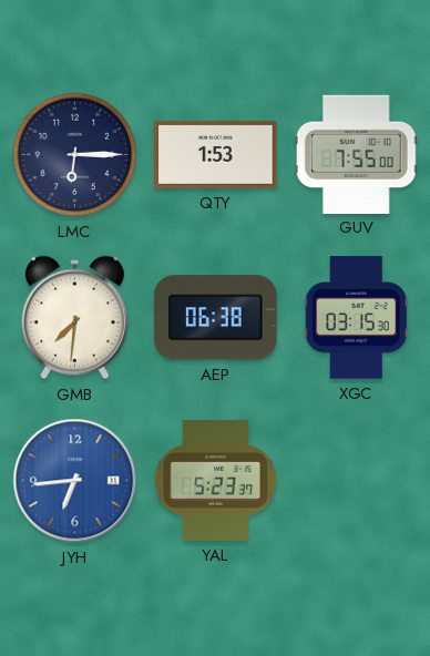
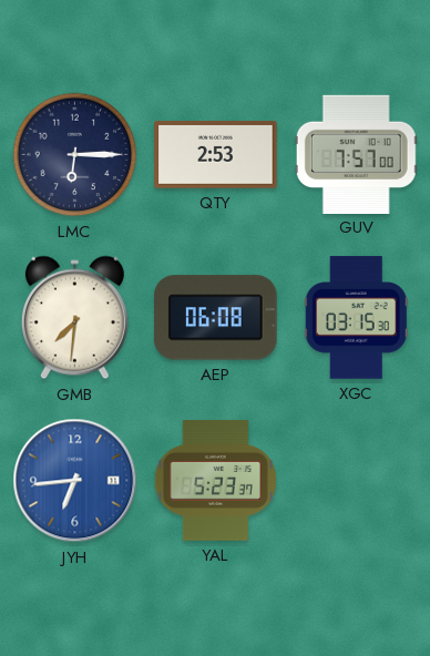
QTY: 1:53 -> 2:53
GUV: 7:55 -> 7:57
AEP: 06:38 -> 06:08
